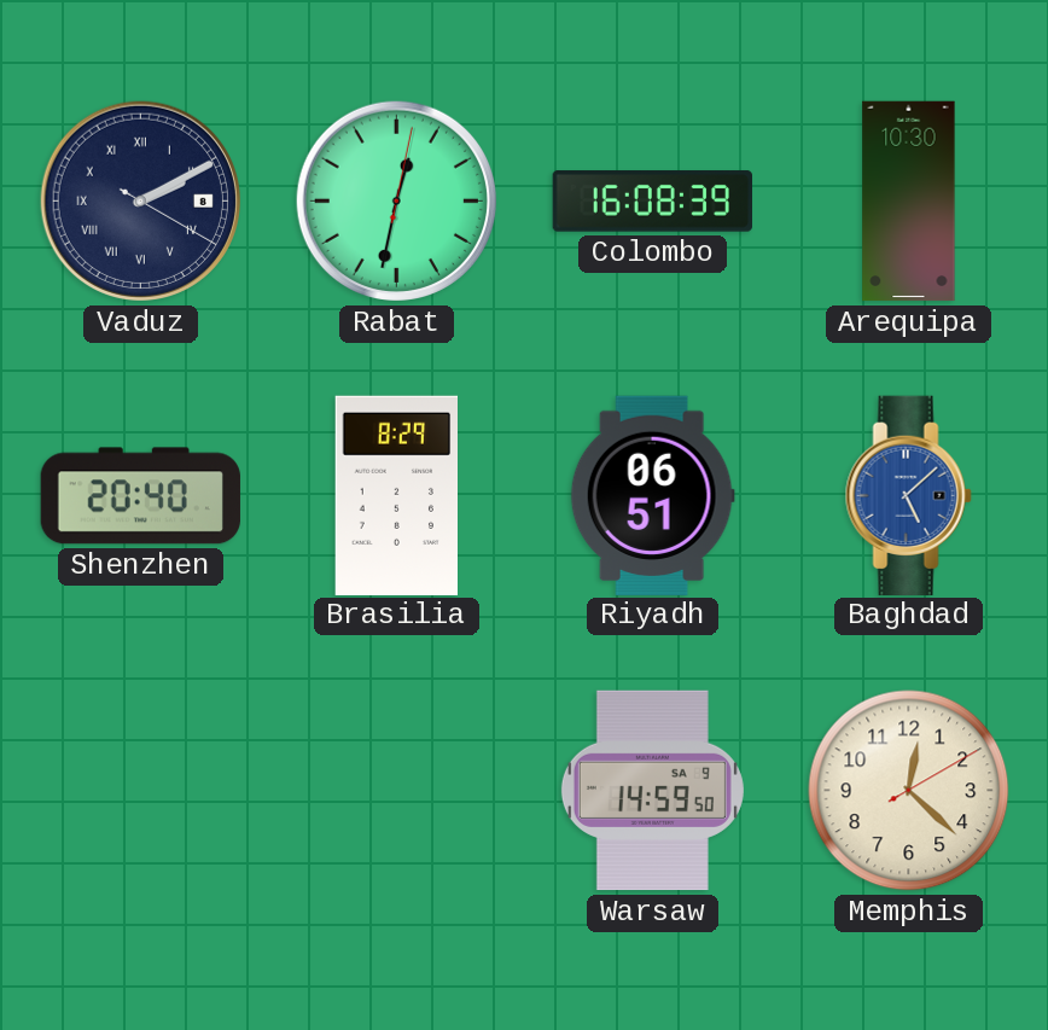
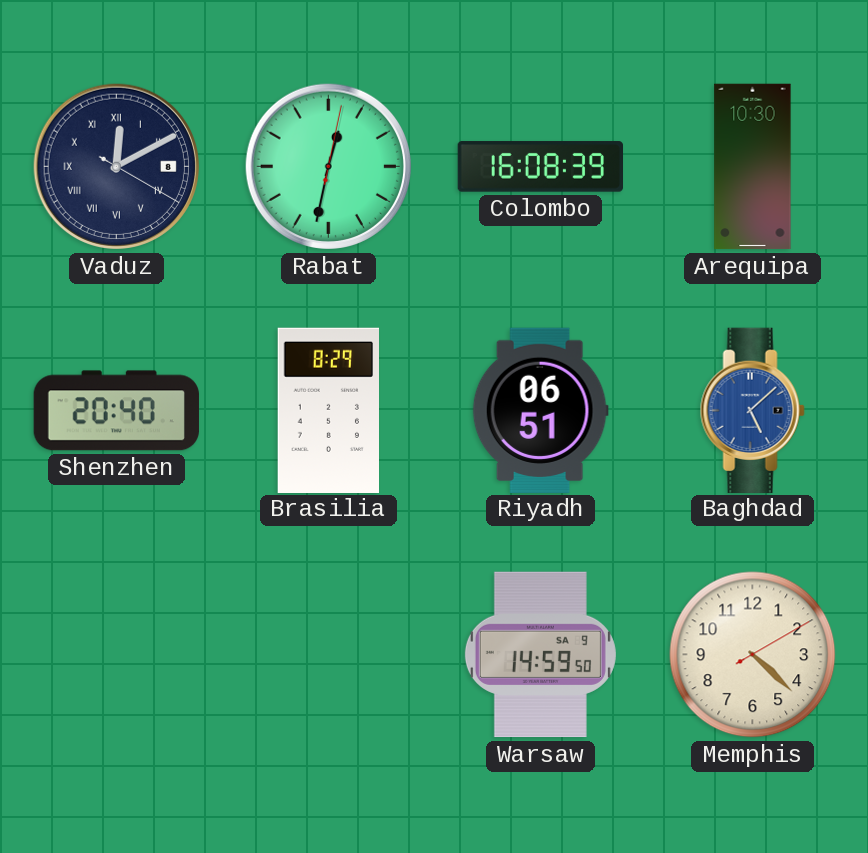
Vaduz: 2:10 -> 12:10
Memphis: 12:22 -> 4:22
